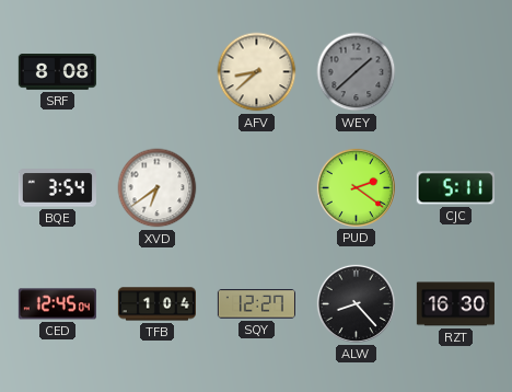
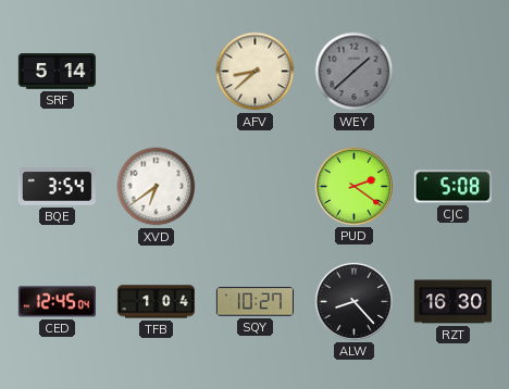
SRF: 8:08 -> 5:14
CJC: 5:11 -> 5:08
SQY: 12:27 -> 10:27
